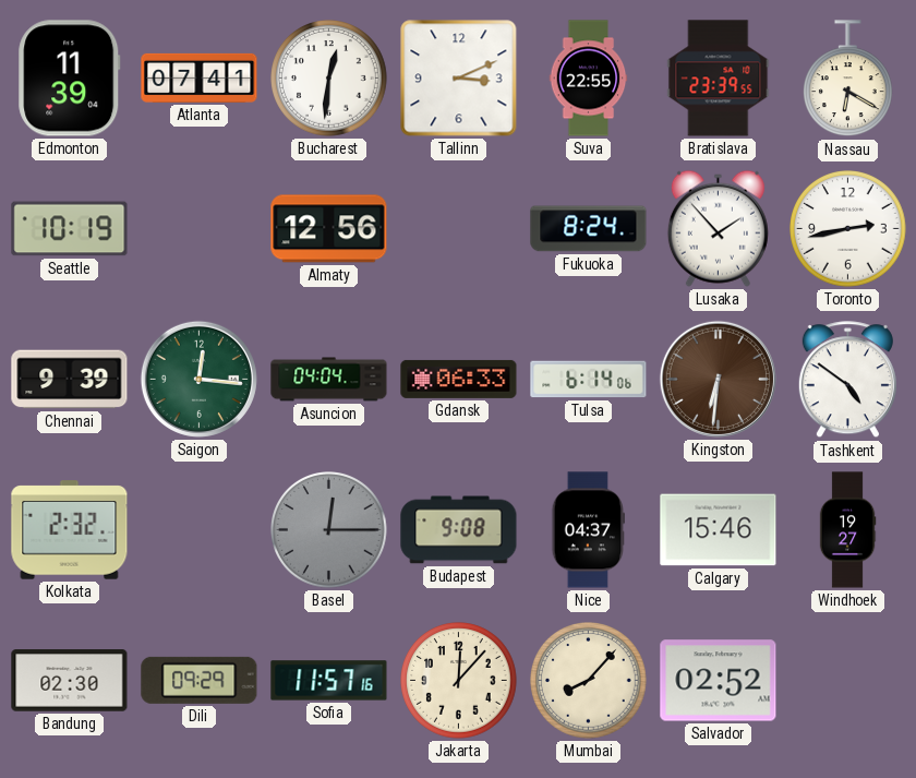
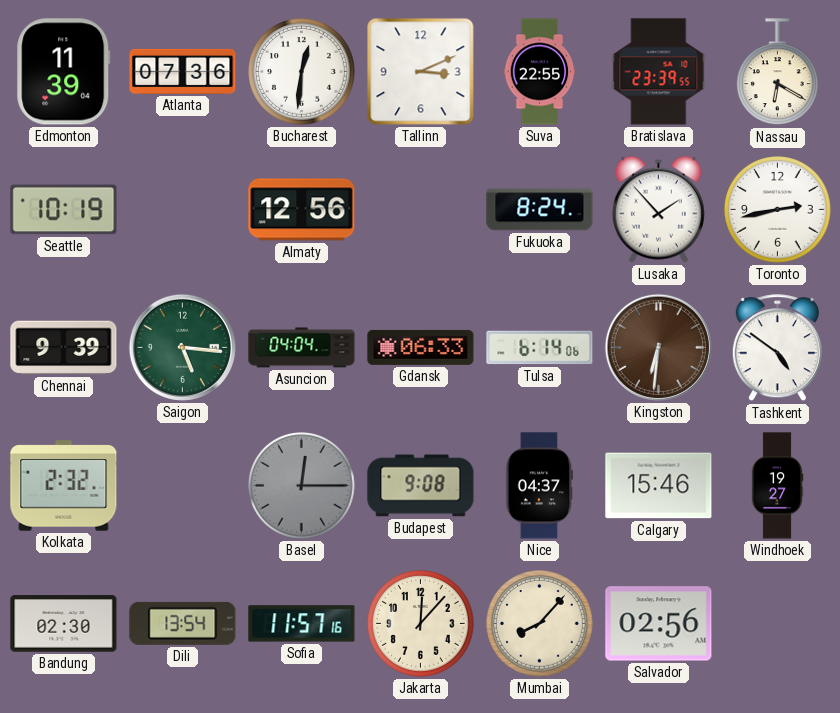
Atlanta: 07:41 -> 07:36
Saigon: 12:16 -> 5:16
Dili: 09:29 -> 13:54
Salvador: 02:52 -> 02:56
